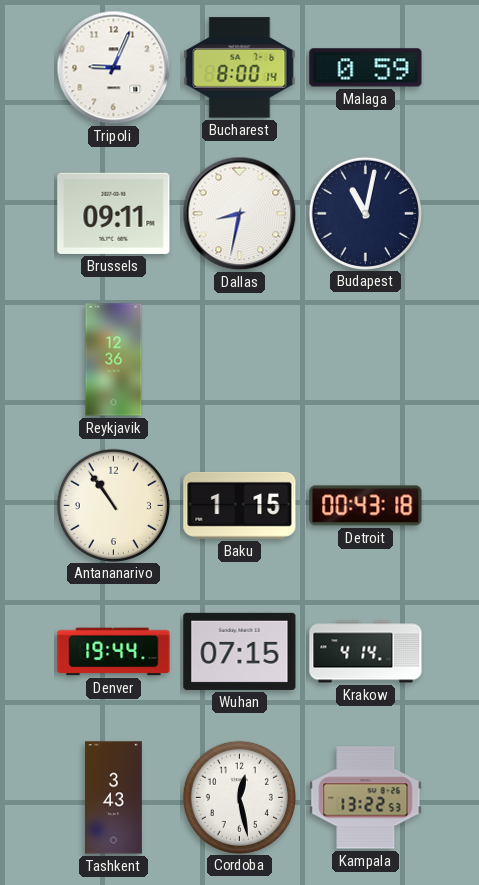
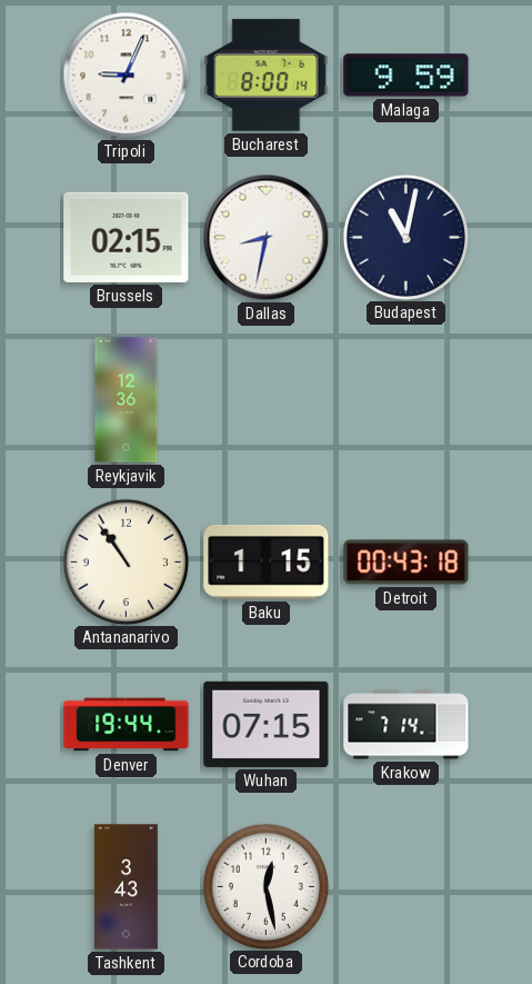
Malaga: 0:59 -> 9:59
Brussels: 09:11 -> 02:15
Krakow: 4:14 -> 7:14
Kampala: 13:22 -> none
